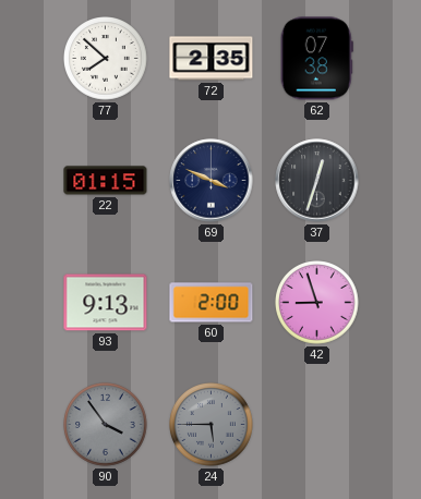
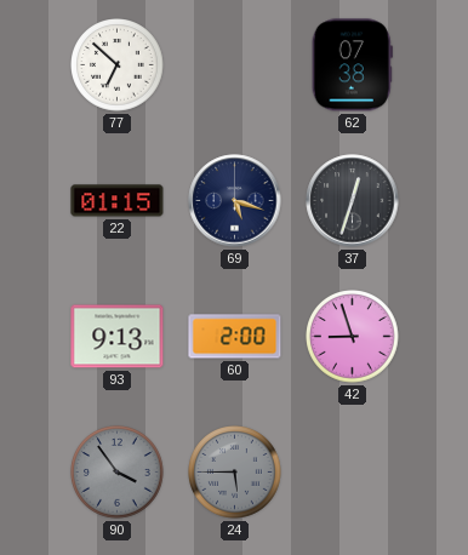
77: 7:52 -> 6:52
72: 2:35 -> none
69: 3:49 -> 5:18
